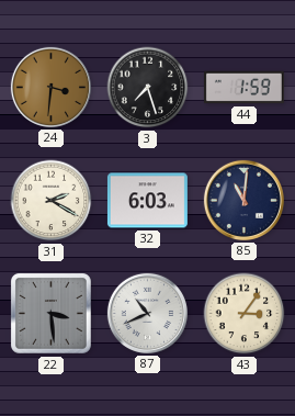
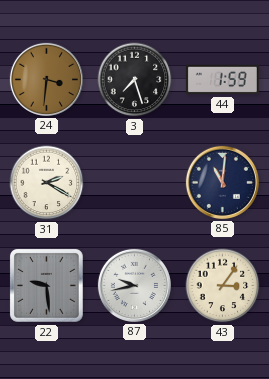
32: 6:03 -> none
22: 3:29 -> 9:29
87: 10:41 -> 9:43
